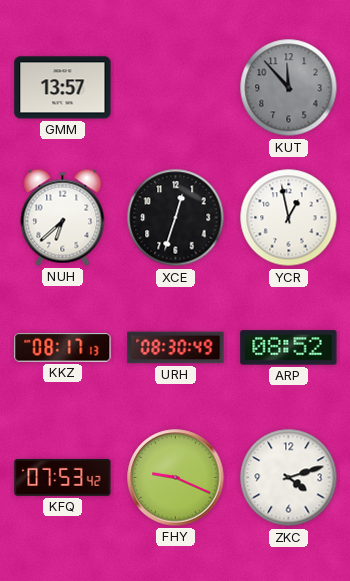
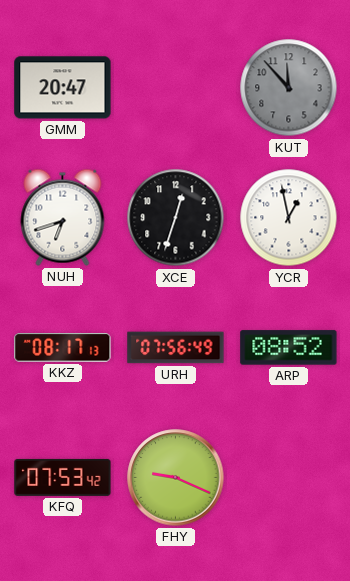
GMM: 13:57 -> 20:47
NUH: 6:38 -> 6:42
URH: 08:30 -> 07:56
ZKC: 4:12 -> none
